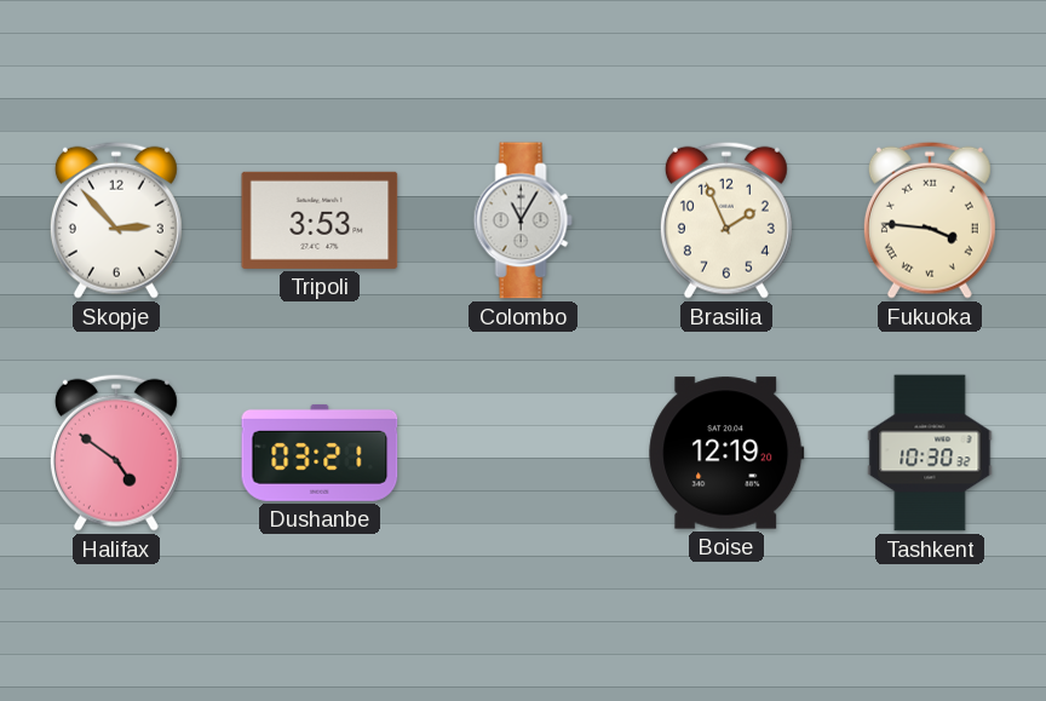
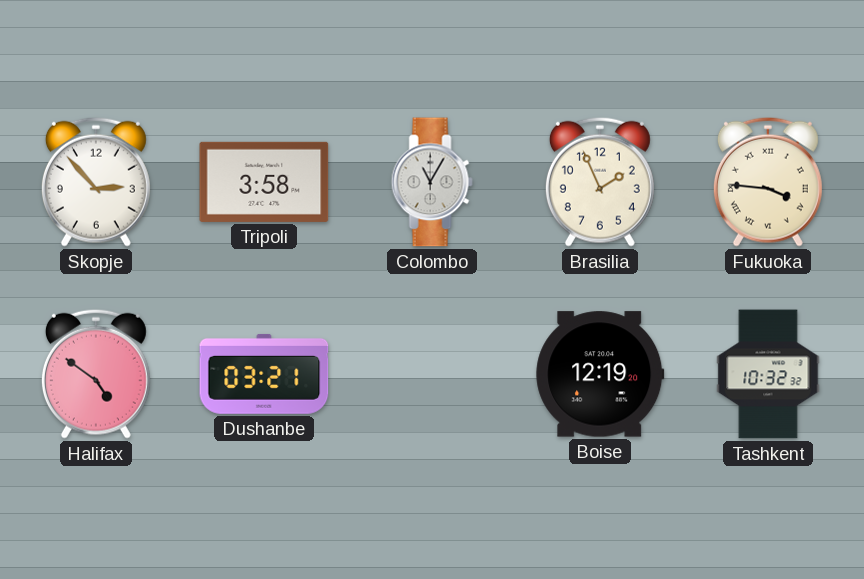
Tripoli: 3:53 -> 3:58
Tashkent: 10:30 -> 10:32
